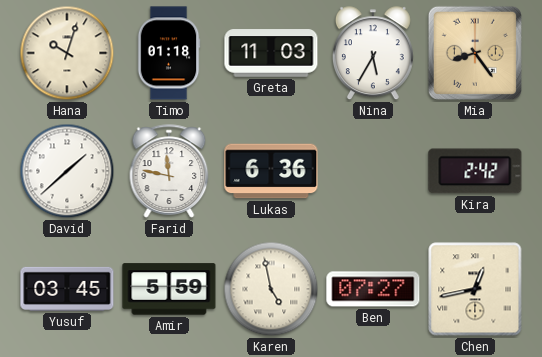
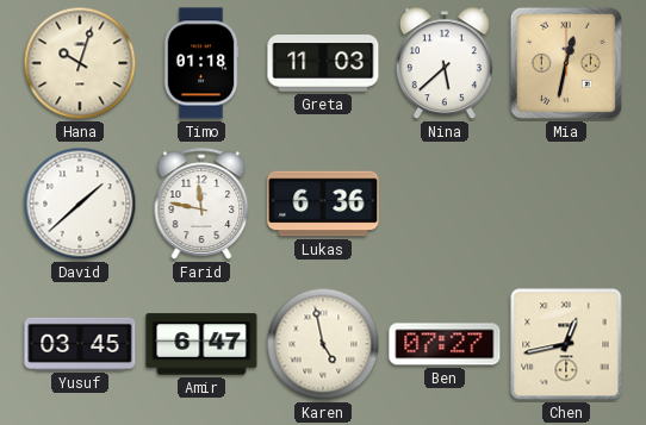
Nina: 5:35 -> 5:38
Mia: 8:24 -> 12:32
Kira: 2:42 -> none
Amir: 5:59 -> 6:47
